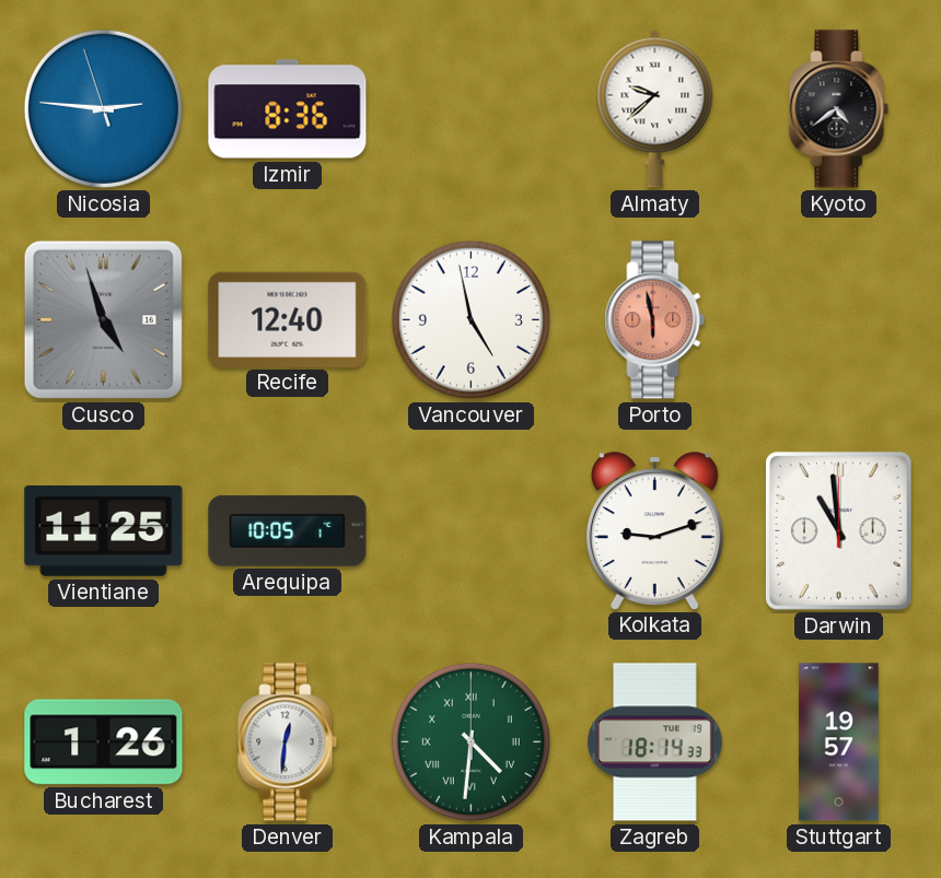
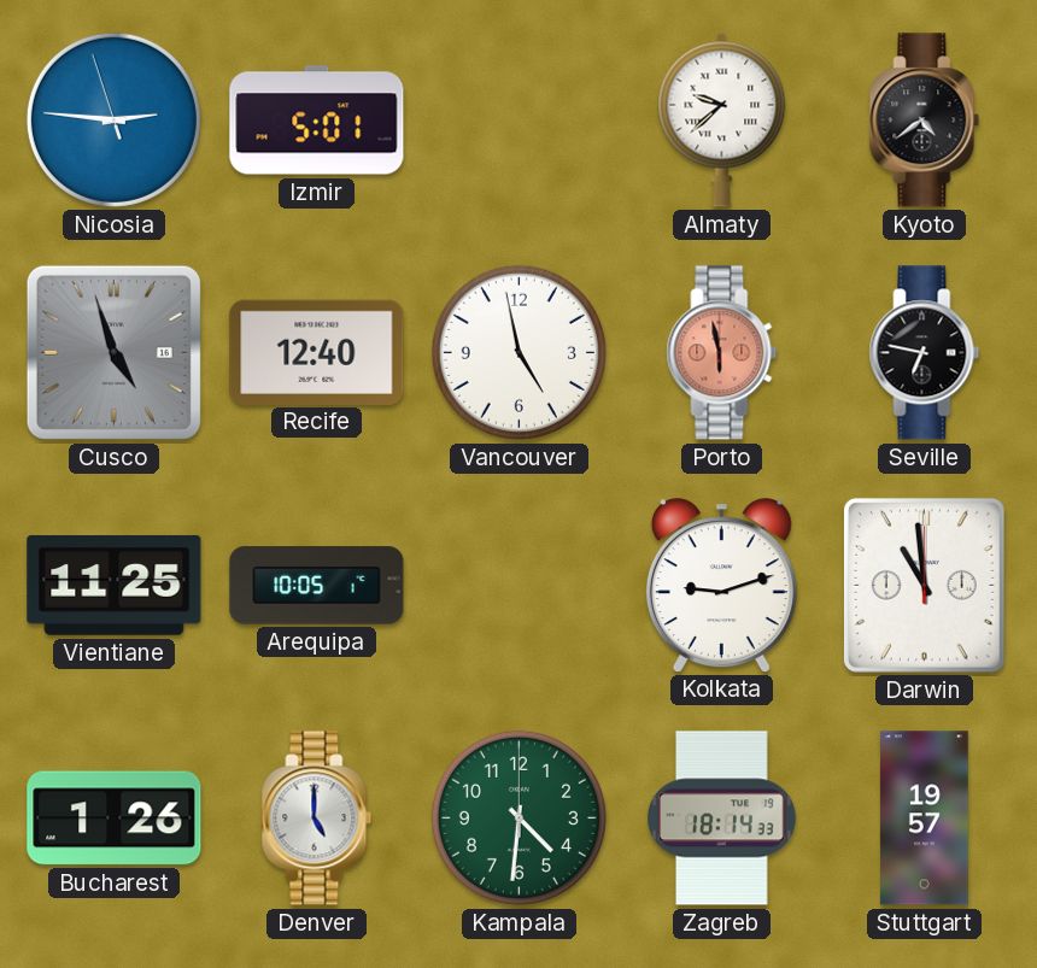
Izmir: 8:36 -> 5:01
Seville: none -> 6:47
Denver: 12:31 -> 5:00
Kampala numerals: Roman -> Arabic
